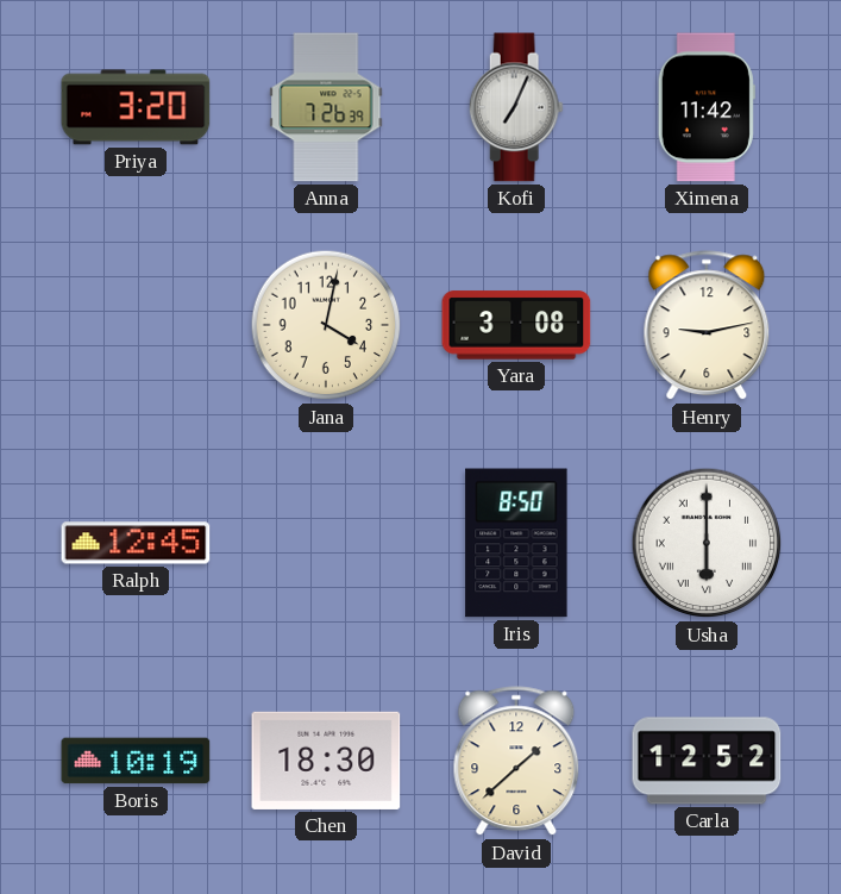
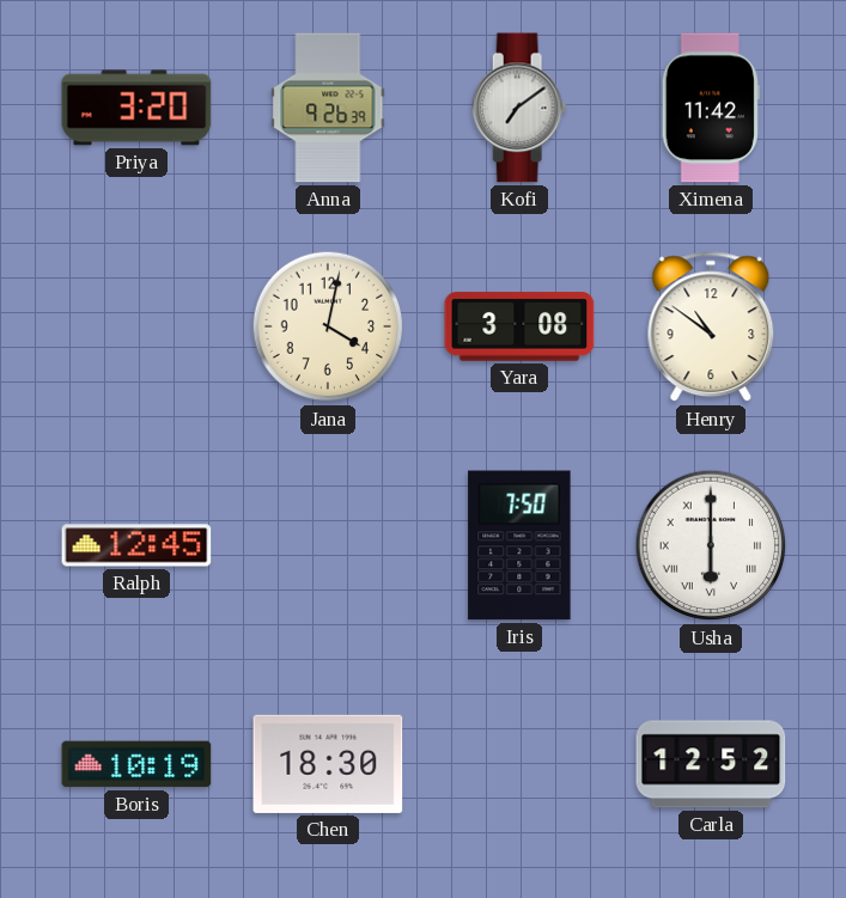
Anna: 7:26 -> 9:26
Kofi: 7:04 -> 7:09
Henry: 9:13 -> 10:51
Iris: 8:50 -> 7:50
David: 1:38 -> none
